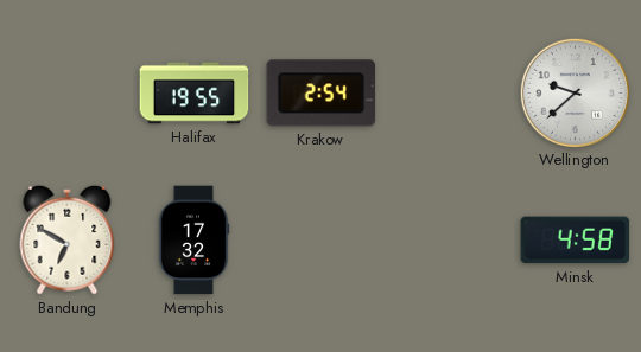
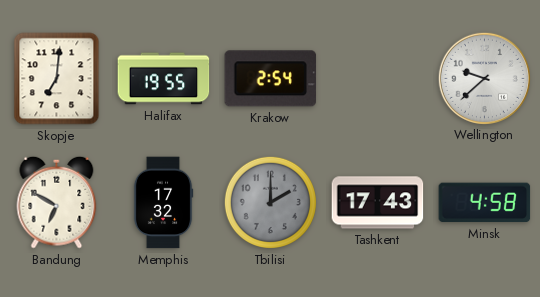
Skopje: none -> 7:01
Tbilisi: none -> 2:00
Tashkent: none -> 17:43
